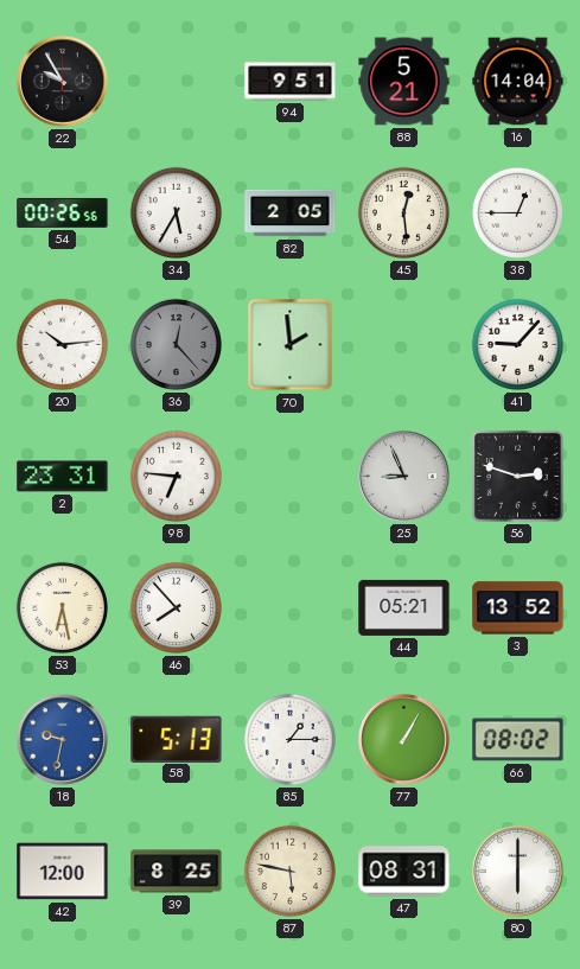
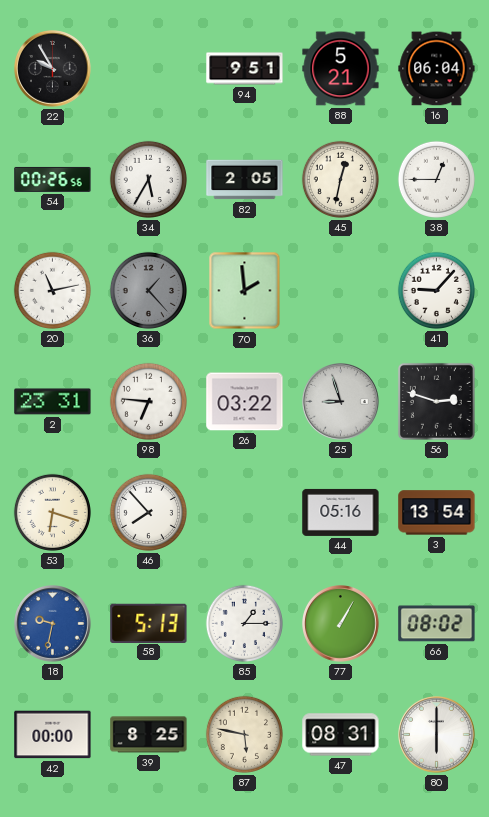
16: 14:04 -> 06:04
45: 12:29 -> 12:32
20: 10:14 -> 11:13
36: 12:23 -> 1:23
26: none -> 03:22
25: 8:56 -> 8:57
53: 6:28 -> 6:18
44: 05:21 -> 05:16
3: 13:52 -> 13:54
42: 12:00 -> 00:00
